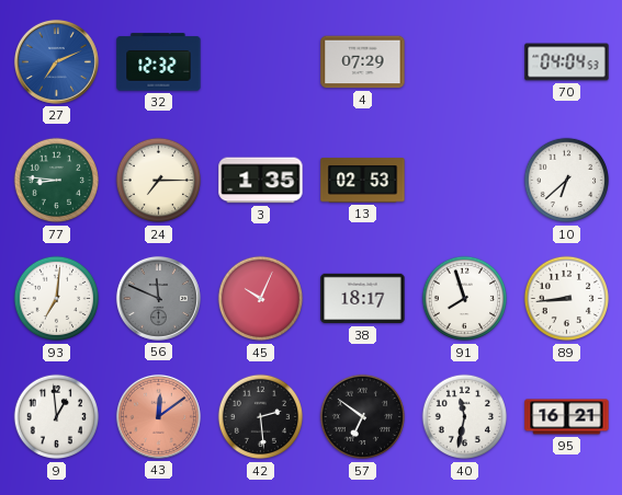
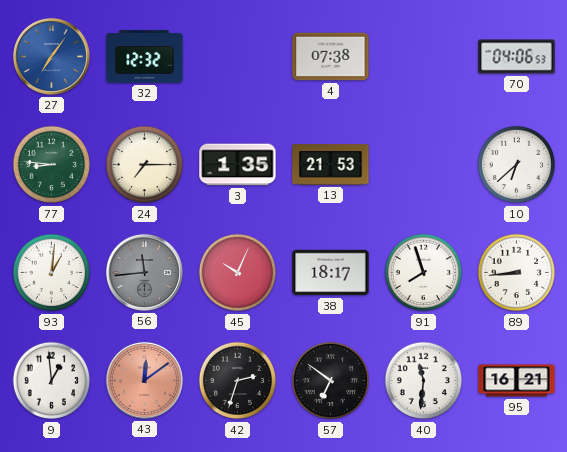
27: 7:11 -> 7:06
4: 07:29 -> 07:38
70: 04:04 -> 04:06
13: 02:53 -> 21:53
93: 7:01 -> 1:01
56: 11:49 -> 11:44
42: 2:29 -> 2:33
40: 11:32 -> 11:31
